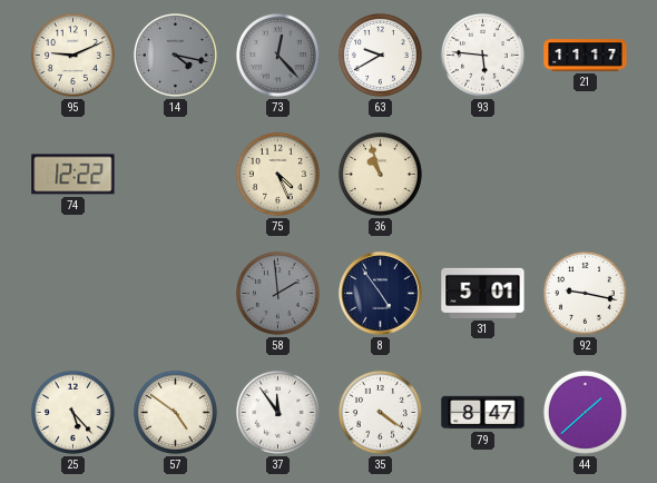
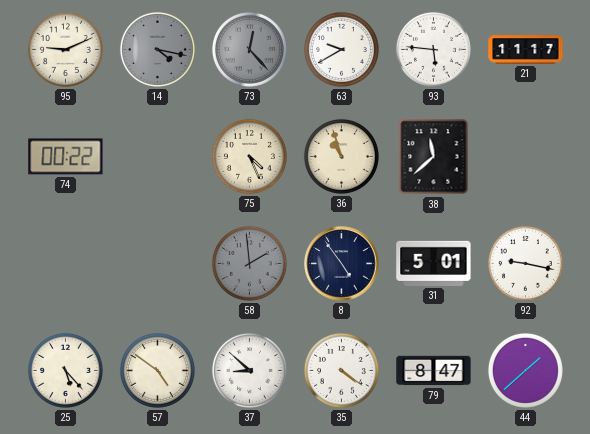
74: 12:22 -> 00:22
38: none -> 11:38
37: 11:54 -> 8:52
